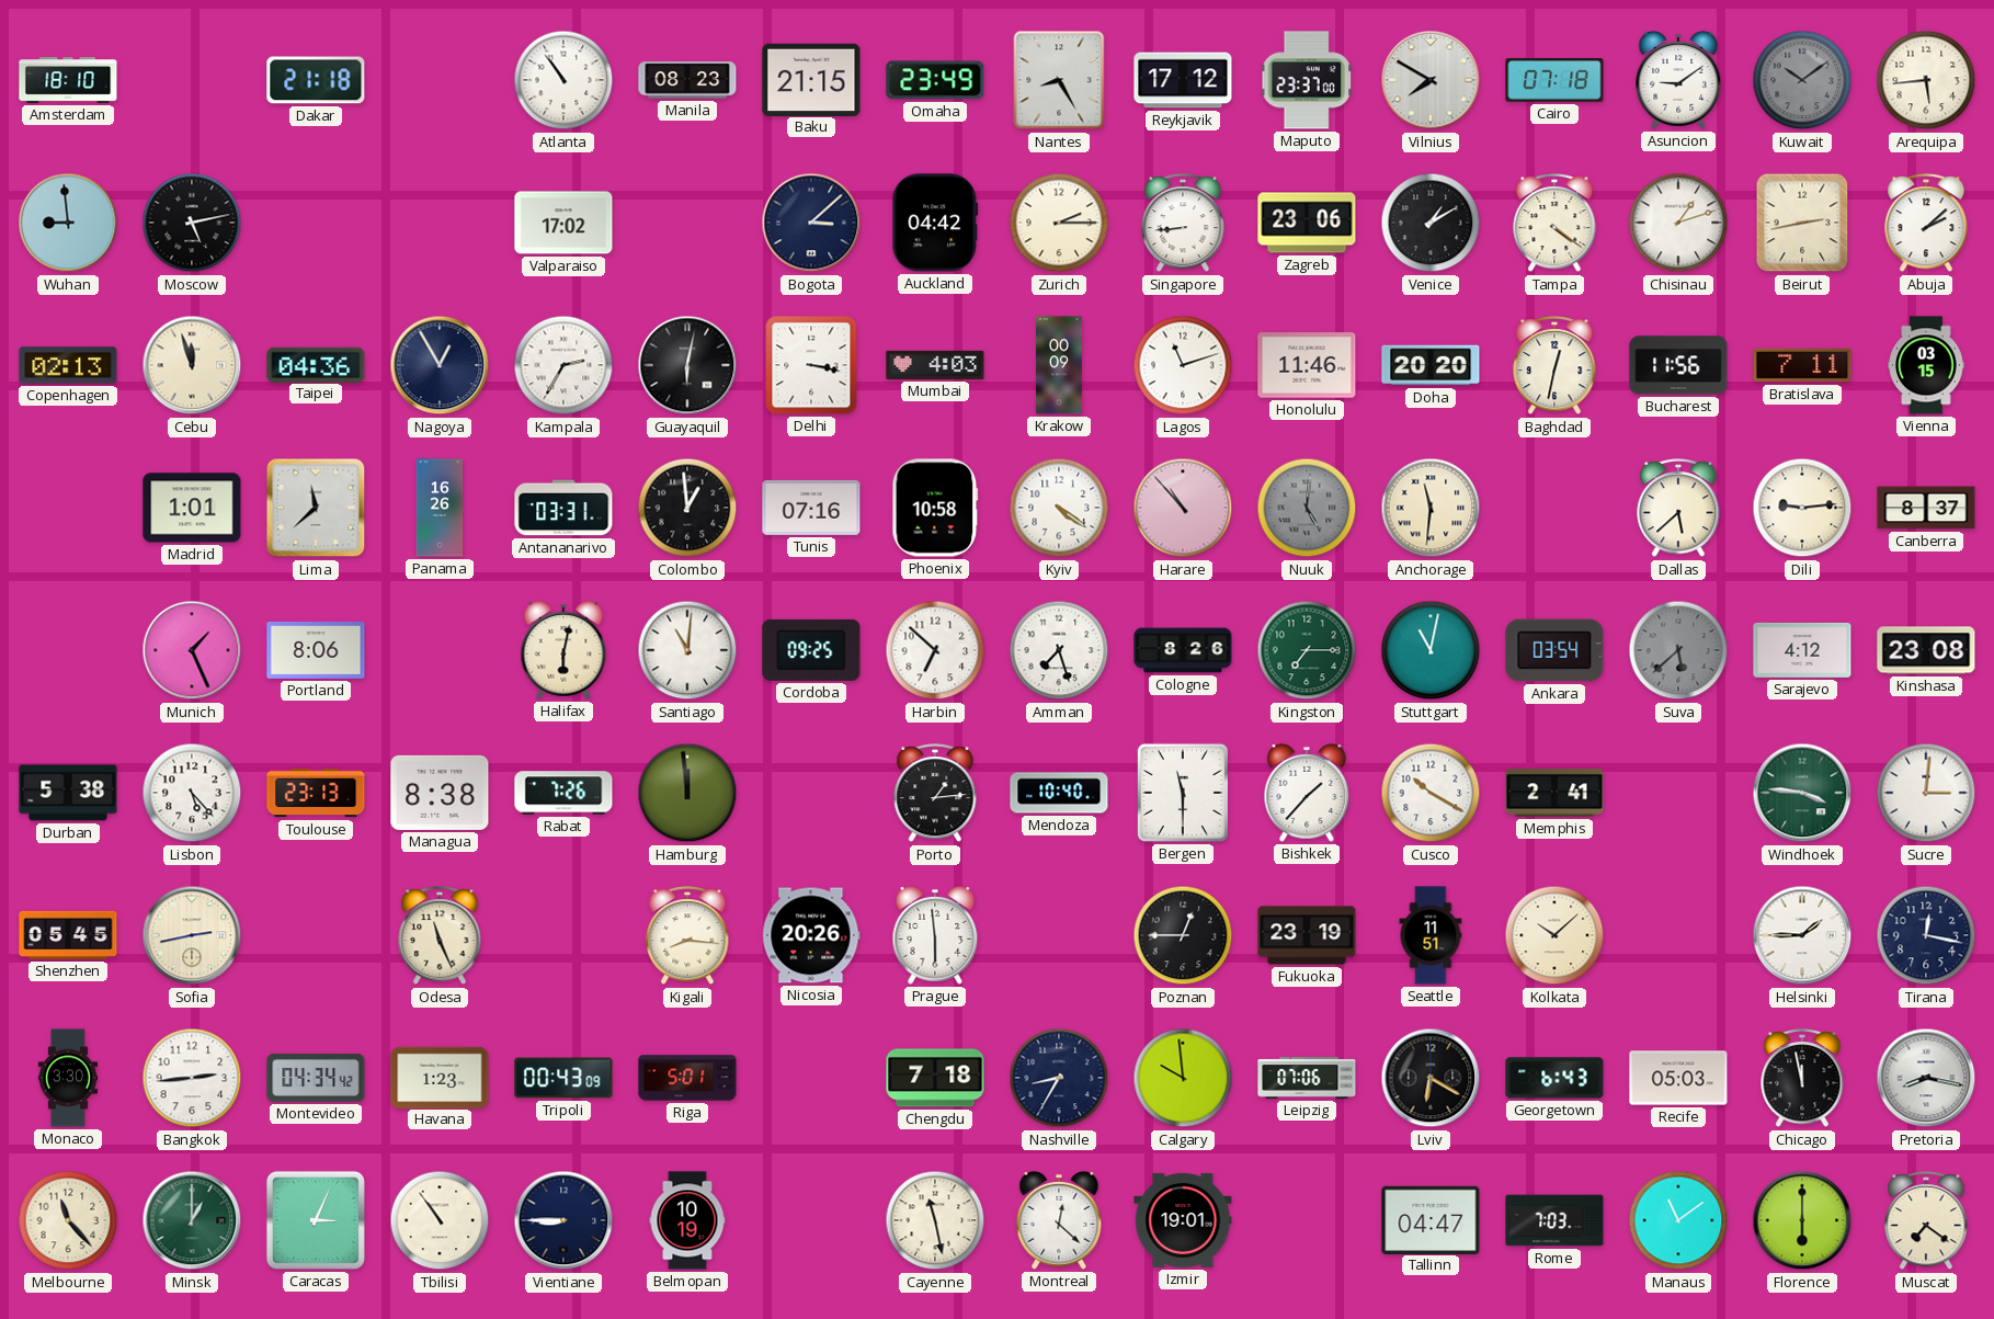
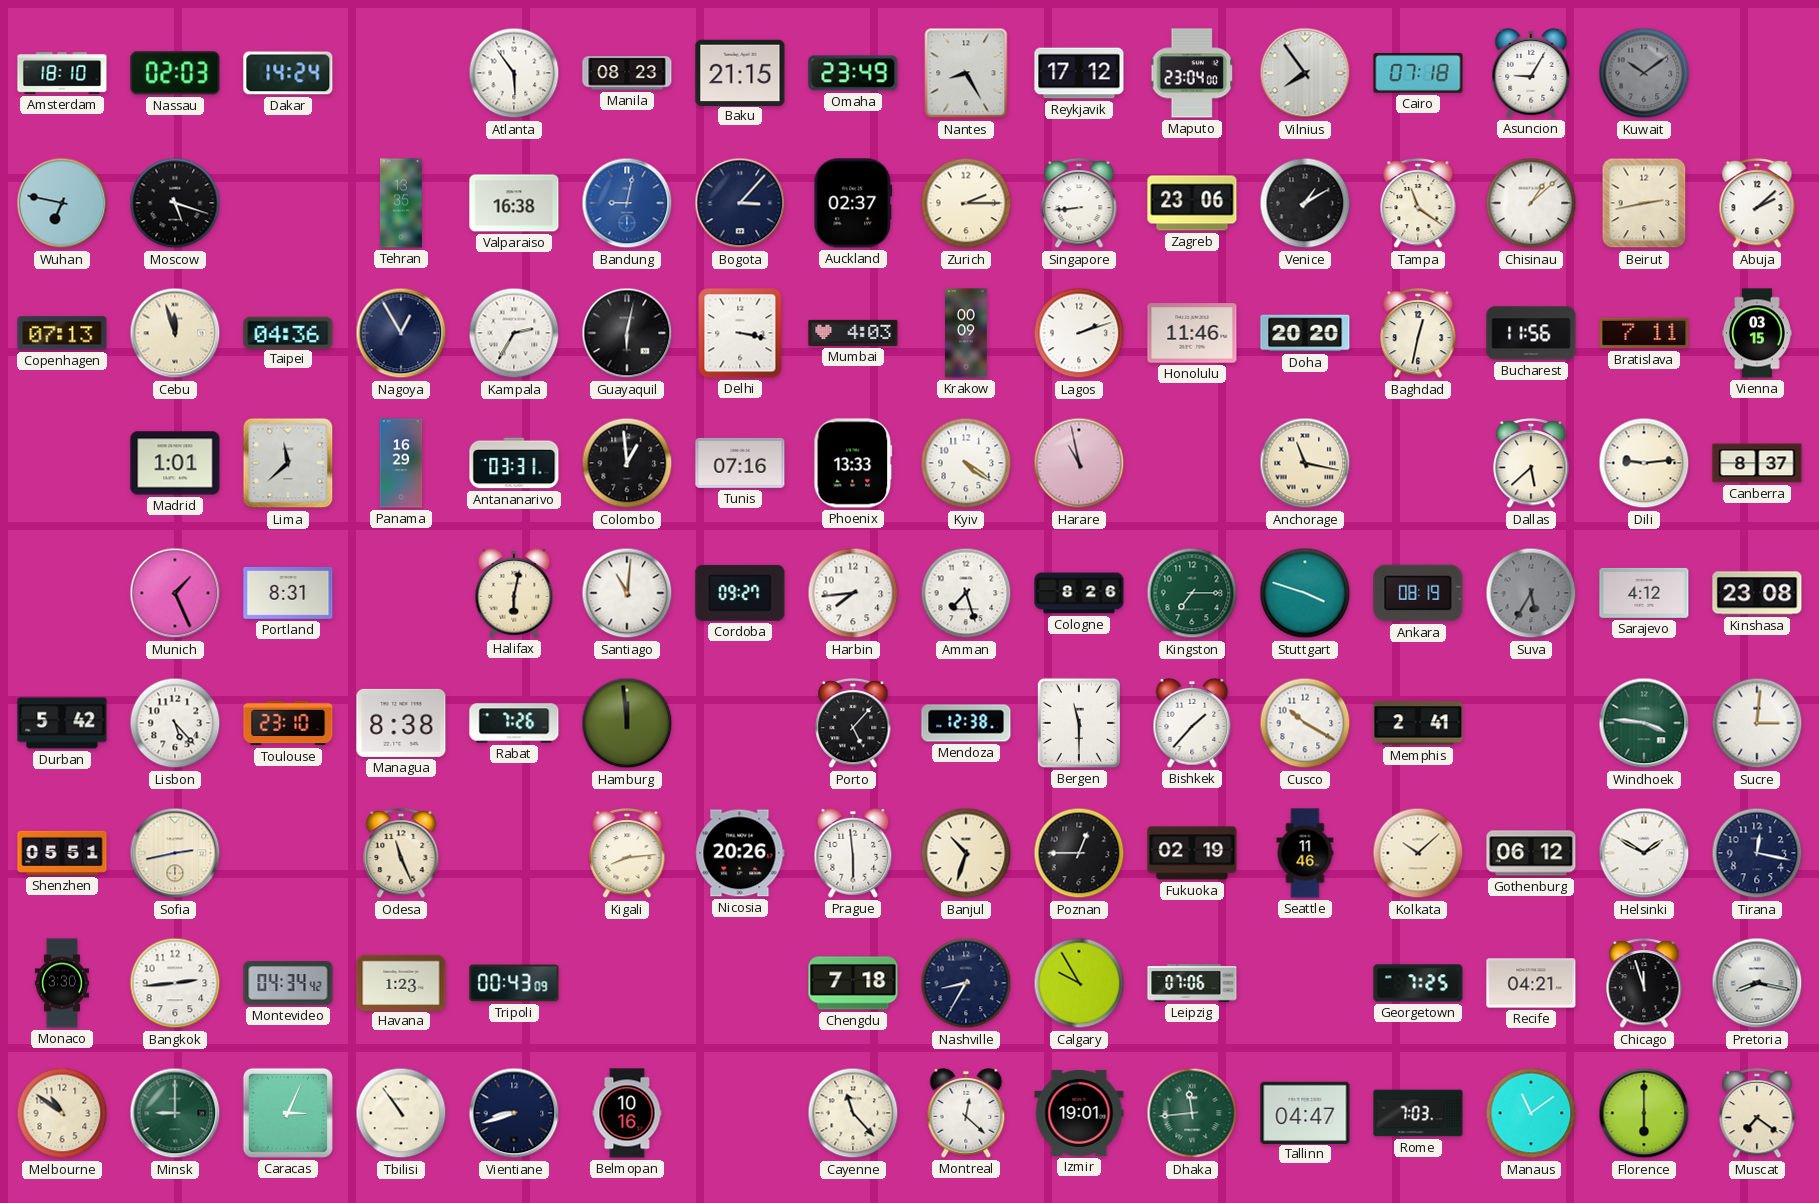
Nassau: none -> 02:03
Dakar: 21:18 -> 14:24
Atlanta: 10:54 -> 5:54
Maputo: 23:37 -> 23:04
Vilnius: 7:50 -> 7:54
Asuncion: 9:09 -> 9:05
Arequipa: 5:44 -> none
Wuhan: 8:59 -> 6:47
Moscow: 5:13 -> 5:18
Tehran: none -> 13:35
Valparaiso: 17:02 -> 16:38
Bandung: none -> 9:02
Bogota: 3:08 -> 3:07
Auckland: 04:42 -> 02:37
Tampa: 4:21 -> 11:21
Chisinau: 1:12 -> 1:08
Copenhagen: 02:13 -> 07:13
Lagos: 11:12 -> 2:12
Panama: 16:26 -> 16:29
Phoenix: 10:58 -> 13:33
Harare: 10:53 -> 10:58
Nuuk: 5:01 -> none
Anchorage: 11:31 -> 11:17
Portland: 8:06 -> 8:31
Cordoba: 09:25 -> 09:27
Harbin: 6:52 -> 7:44
Stuttgart: 11:02 -> 3:48
Ankara: 03:54 -> 08:19
Suva: 5:38 -> 5:35
Durban: 5:38 -> 5:42
Toulouse: 23:13 -> 23:10
Porto: 1:14 -> 5:07
Mendoza: 10:40 -> 12:38
Shenzhen: 05:45 -> 05:51
Kigali: 8:16 -> 8:14
Banjul: none -> 10:33
Fukuoka: 23:19 -> 02:19
Seattle: 11:51 -> 11:46
Gothenburg: none -> 06:12
Helsinki: 1:45 -> 1:50
Riga: 5:01 -> none
Calgary: 9:59 -> 9:55
Lviv: 6:20 -> none
Georgetown: 6:43 -> 7:25
Recife: 05:03 -> 04:21
Chicago: 11:58 -> 11:57
Melbourne: 11:23 -> 10:51
Minsk: 1:00 -> 9:00
Vientiane: 8:45 -> 8:42
Belmopan: 10:19 -> 10:16
Cayenne: 11:28 -> 11:23
Dhaka: none -> 11:44
